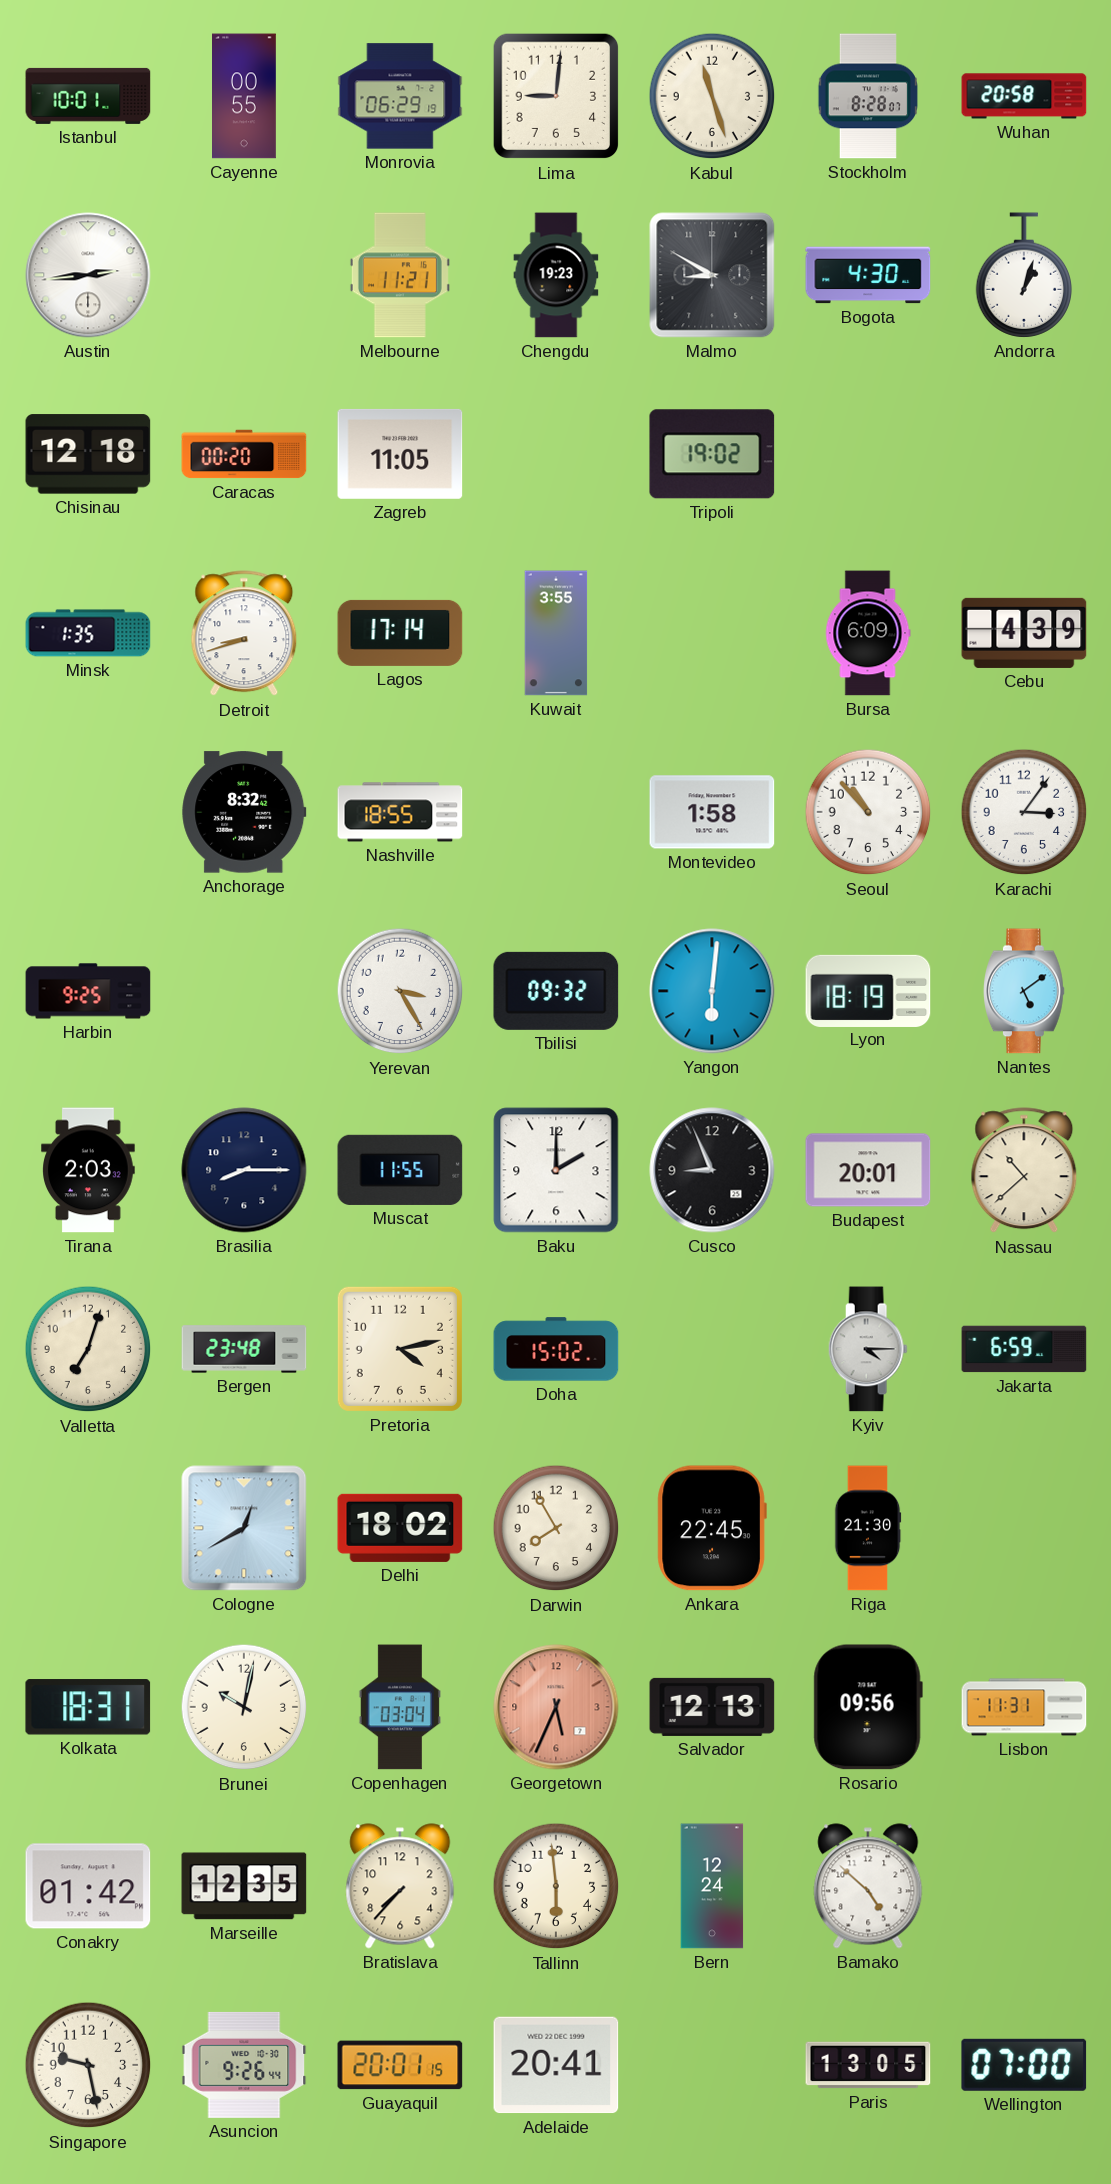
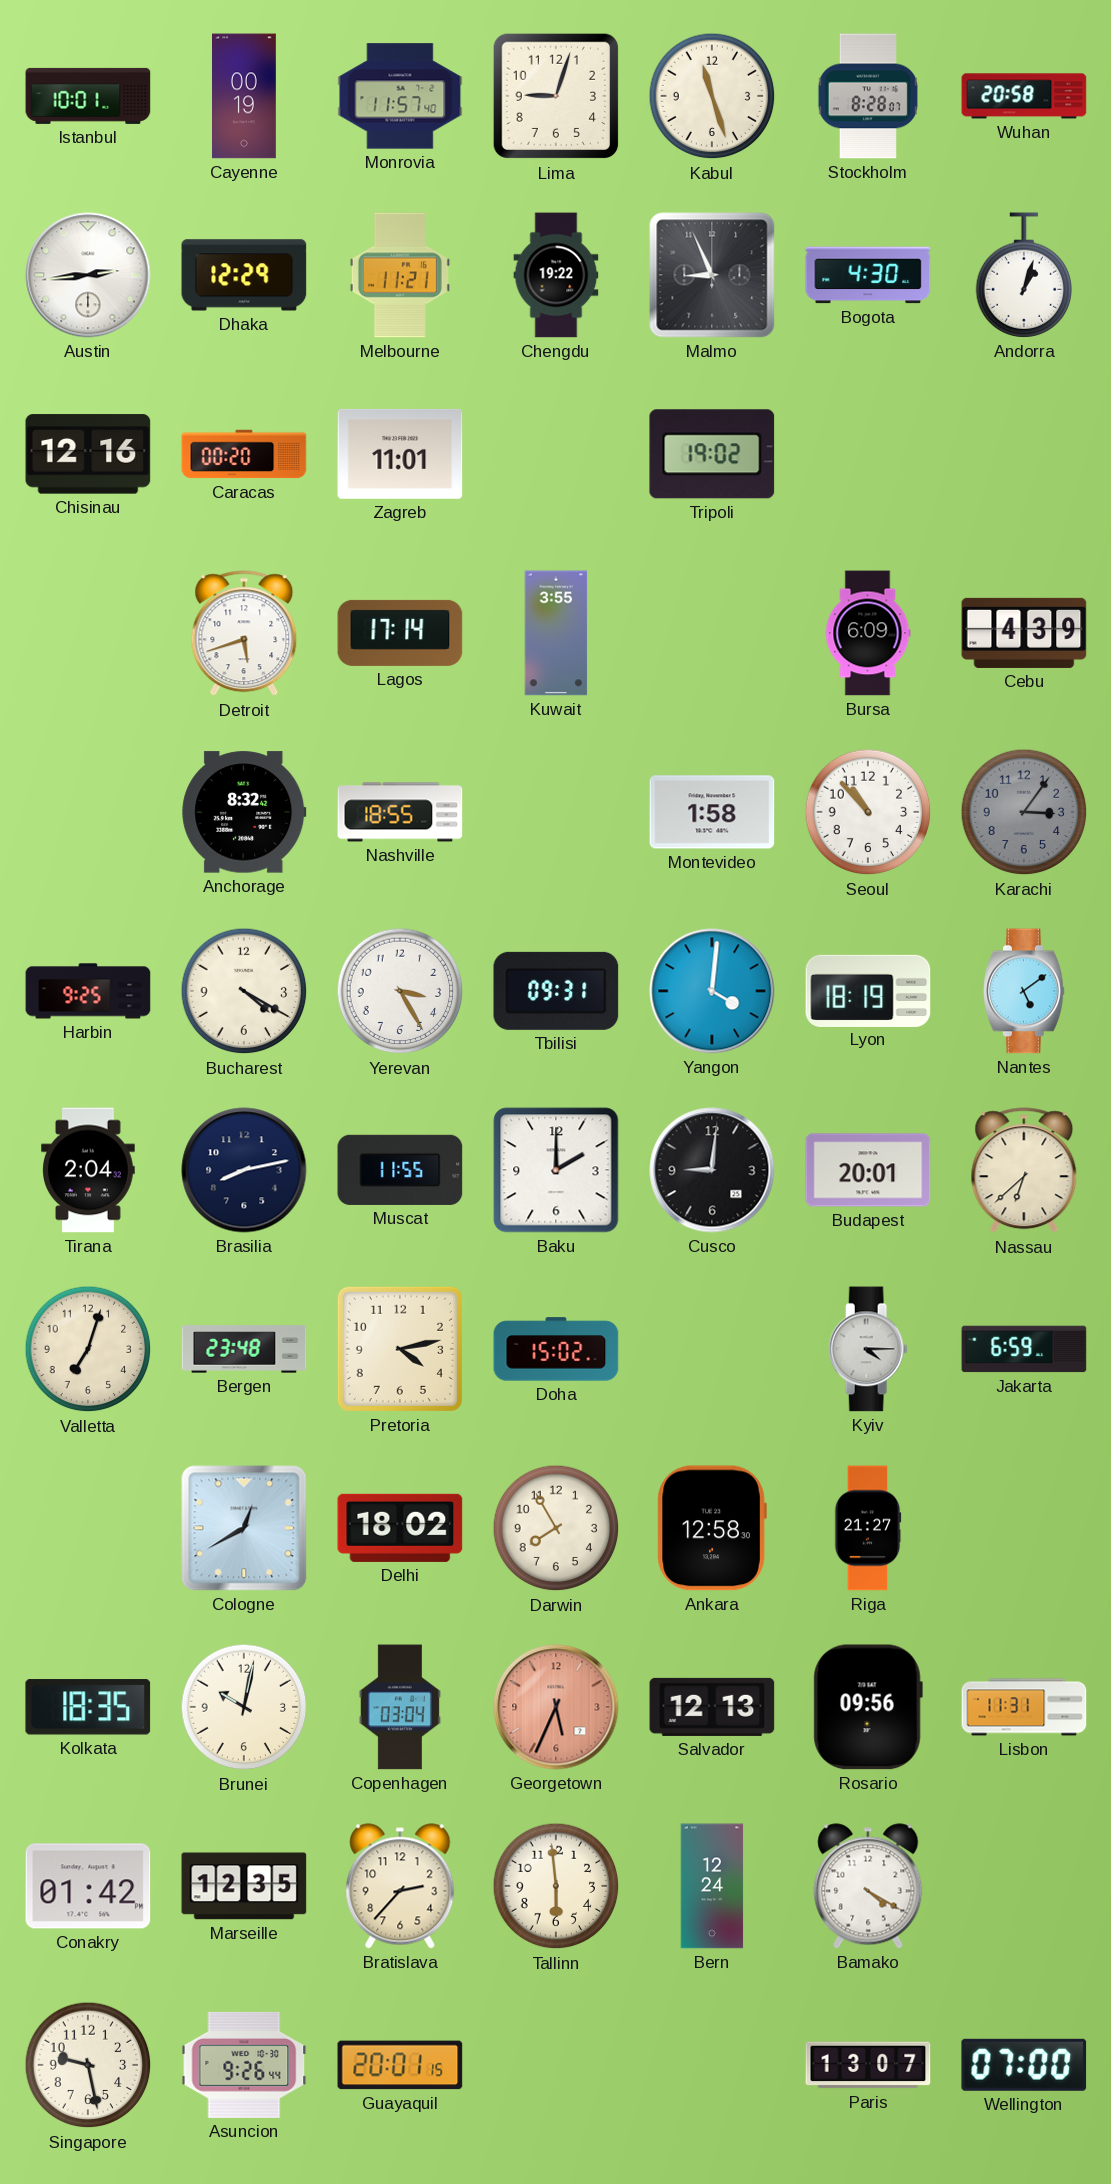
Cayenne: 00:55 -> 00:19
Monrovia: 06:29 -> 11:57
Lima: 9:01 -> 9:03
Dhaka: none -> 12:29
Chengdu: 19:23 -> 19:22
Malmo: 8:50 -> 8:56
Chisinau: 12:18 -> 12:16
Zagreb: 11:05 -> 11:01
Minsk: 1:35 -> none
Detroit: 8:42 -> 5:42
Karachi dial: white -> grey
Bucharest: none -> 4:20
Tbilisi: 09:32 -> 09:31
Yangon: 6:01 -> 4:01
Tirana: 2:03 -> 2:04
Brasilia: 8:15 -> 8:13
Cusco: 8:56 -> 9:01
Nassau: 10:38 -> 6:38
Ankara: 22:45 -> 12:58
Riga: 21:30 -> 21:27
Kolkata: 18:31 -> 18:35
Bratislava: 7:37 -> 2:37
Bamako: 4:52 -> 4:20
Adelaide: 20:41 -> none
Paris: 13:05 -> 13:07
